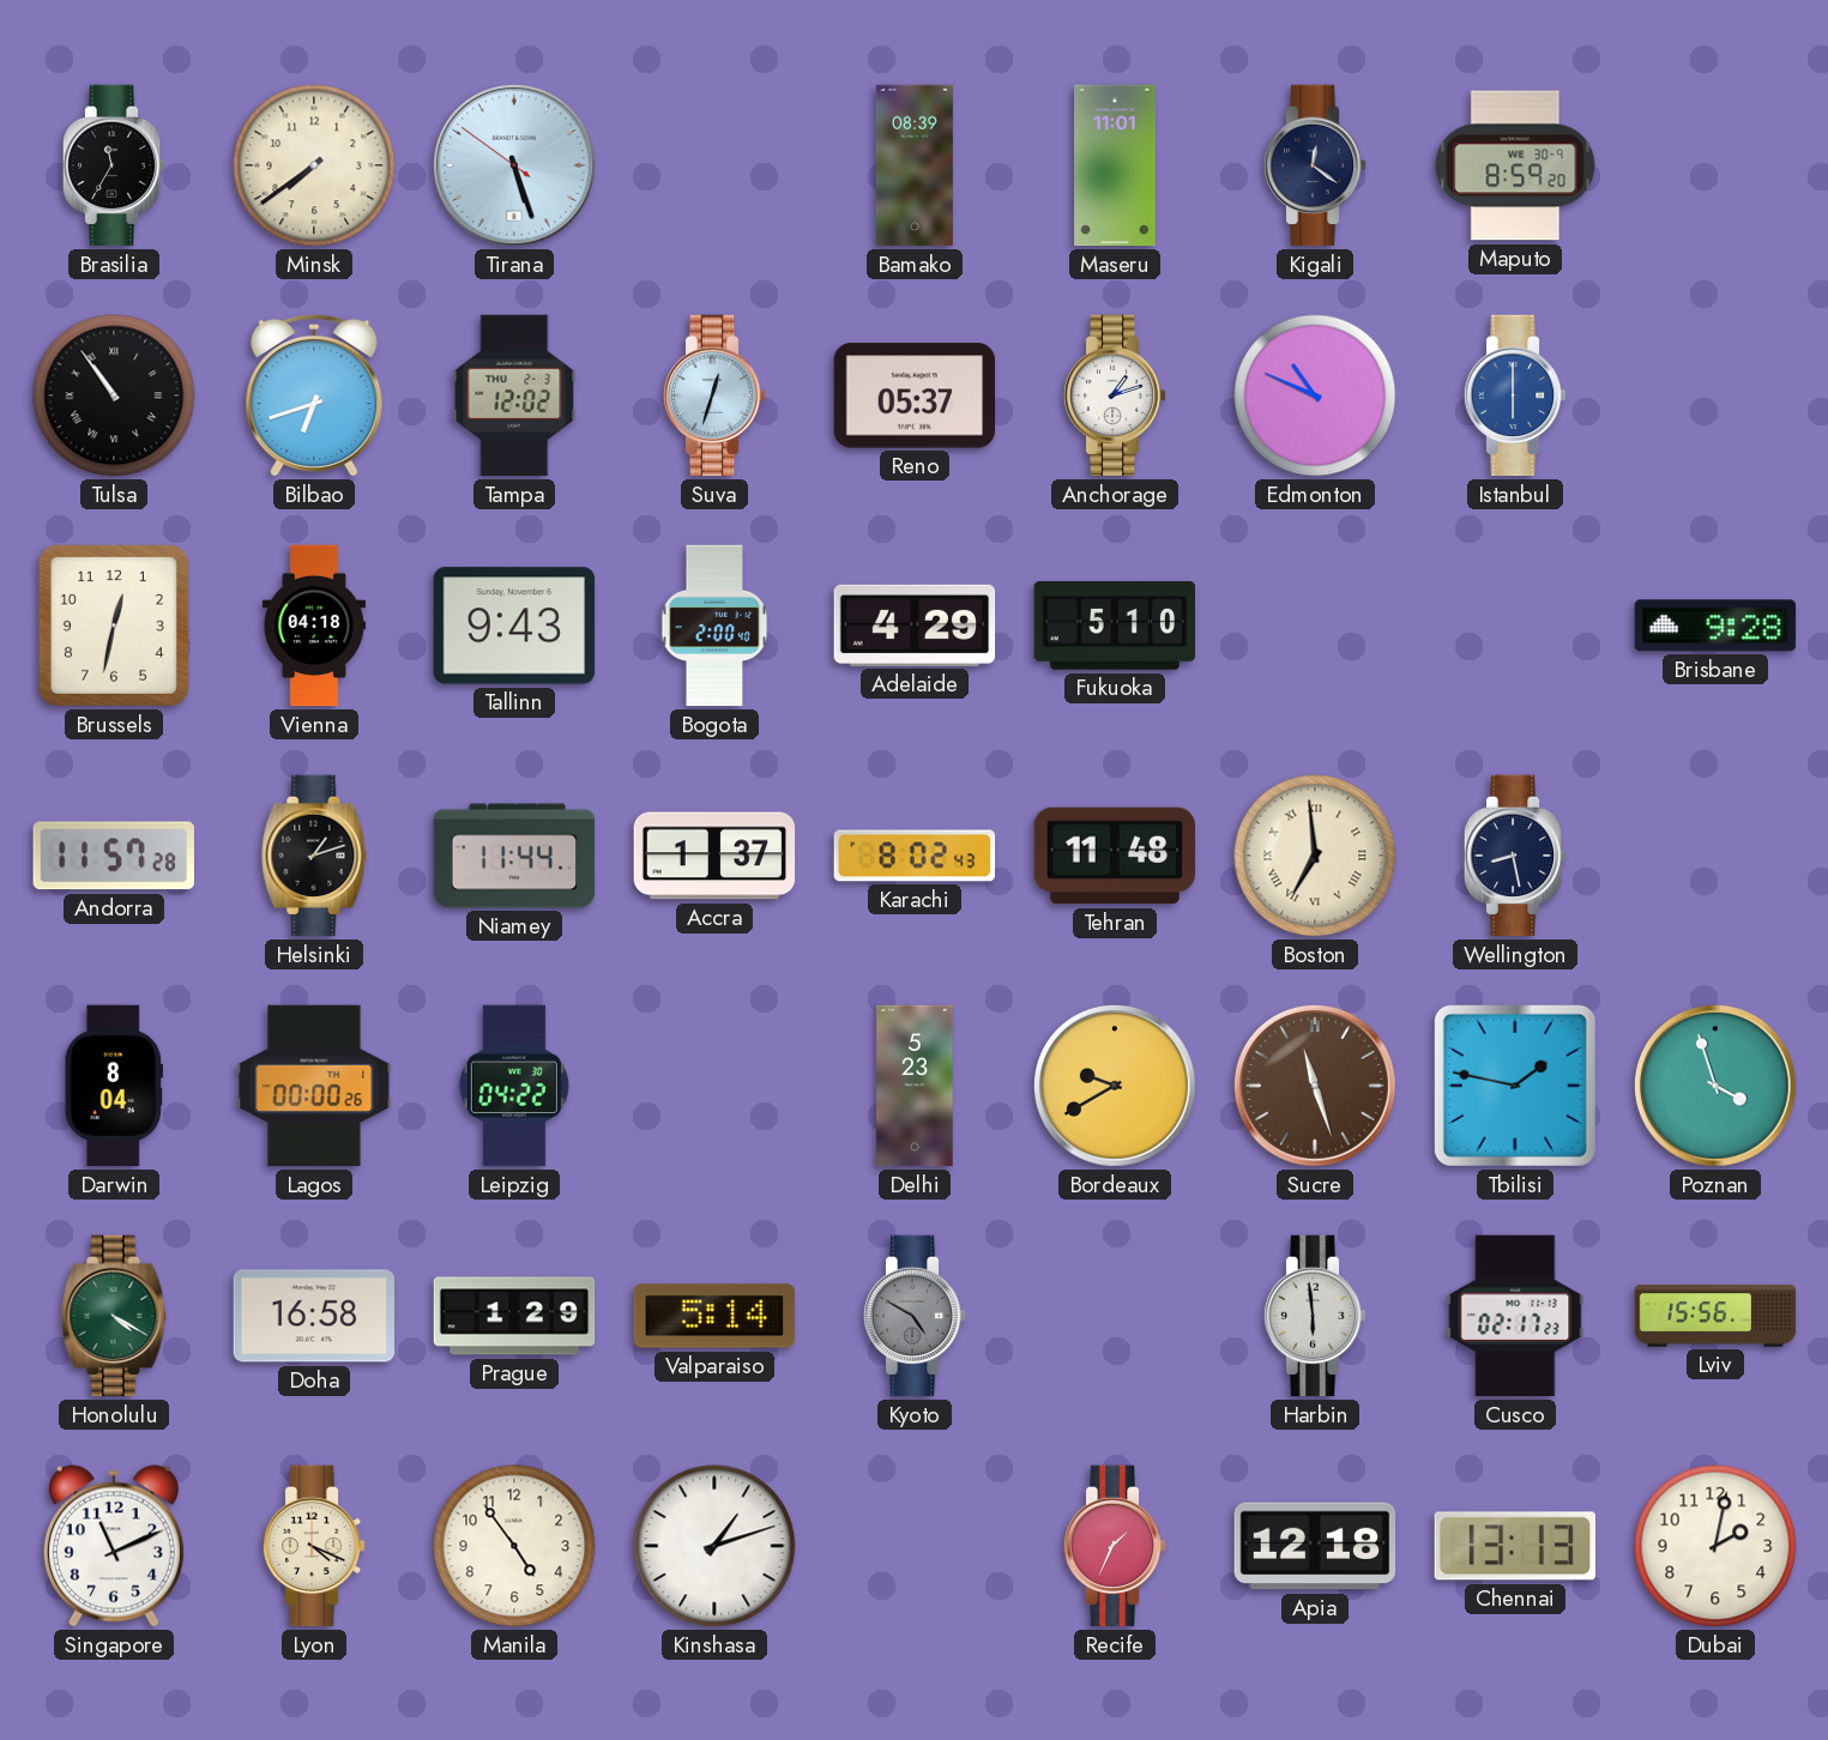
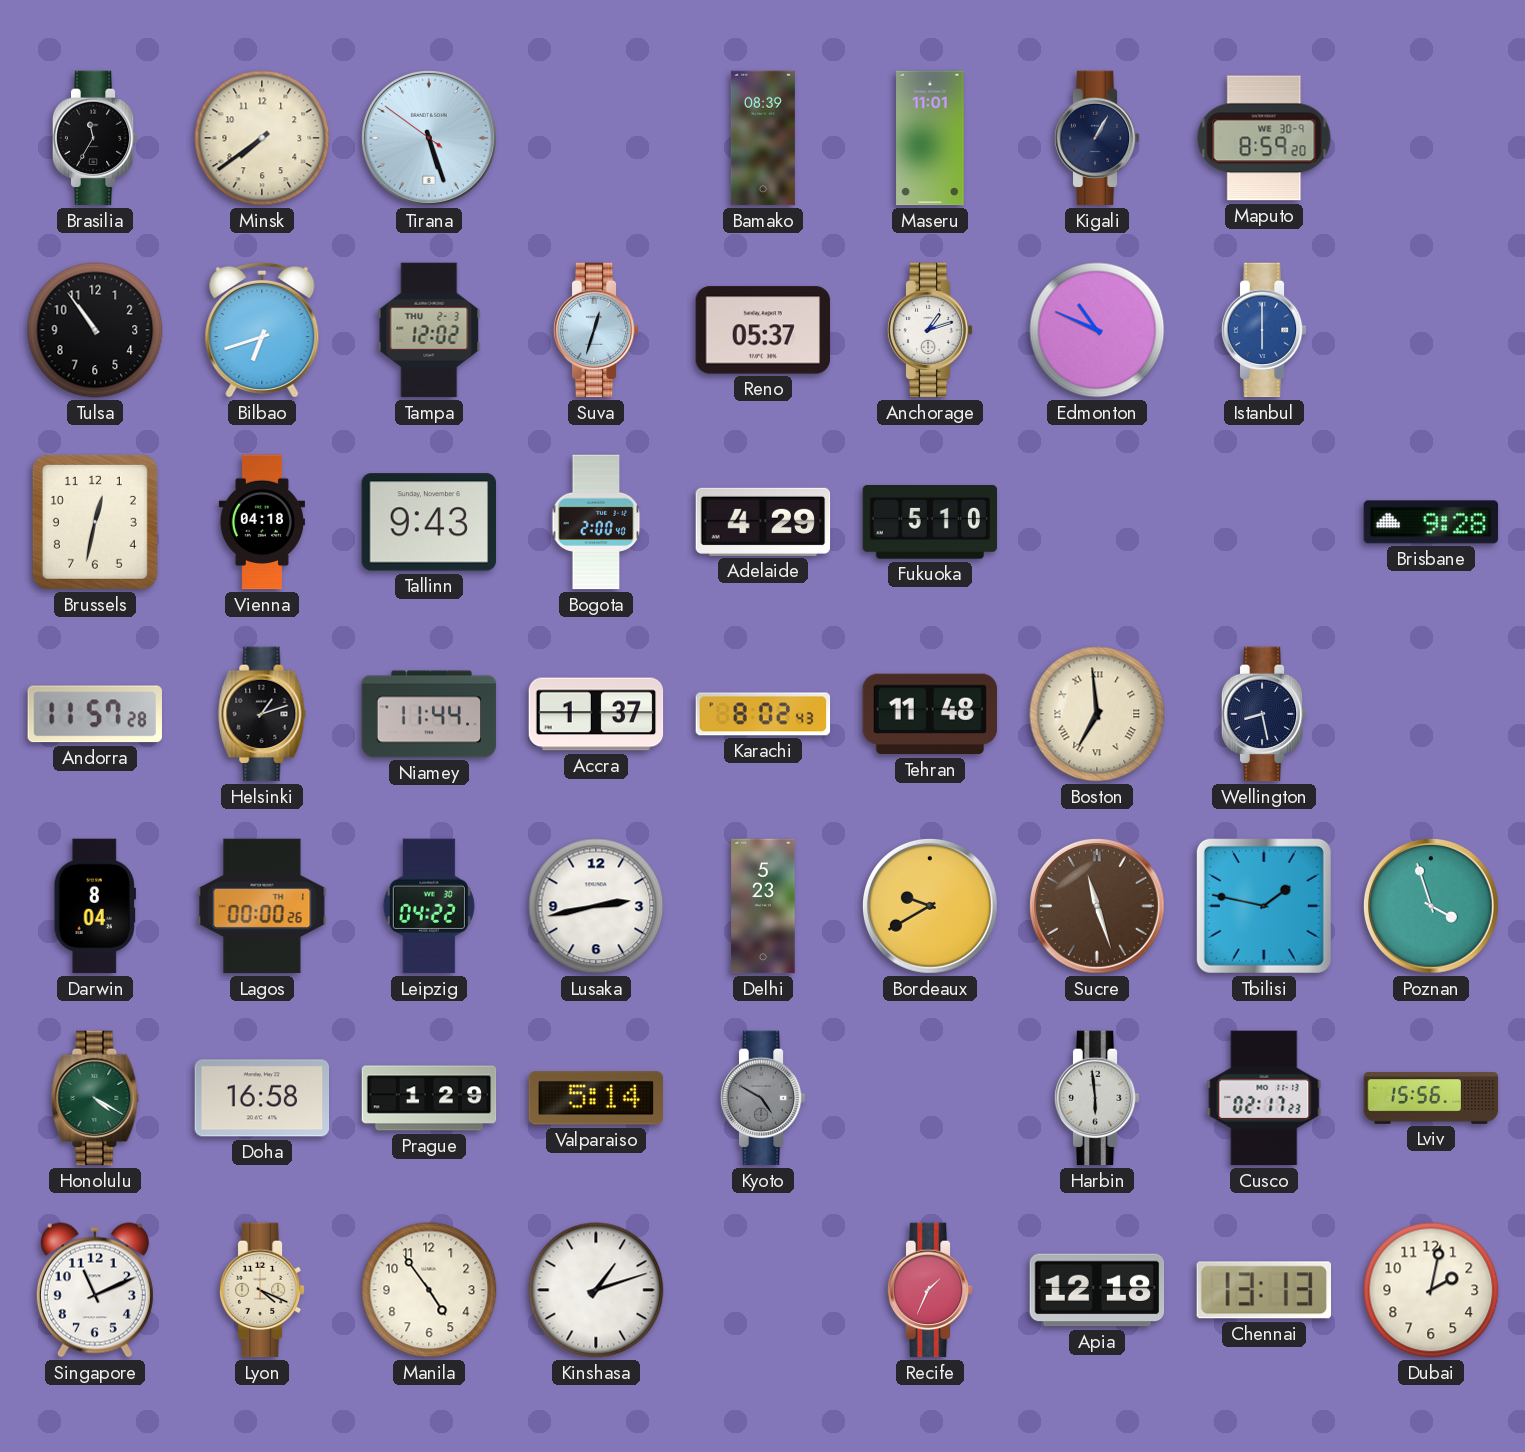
Kigali: 12:21 -> 1:05
Tulsa numerals: Roman -> Arabic
Lusaka: none -> 2:43
